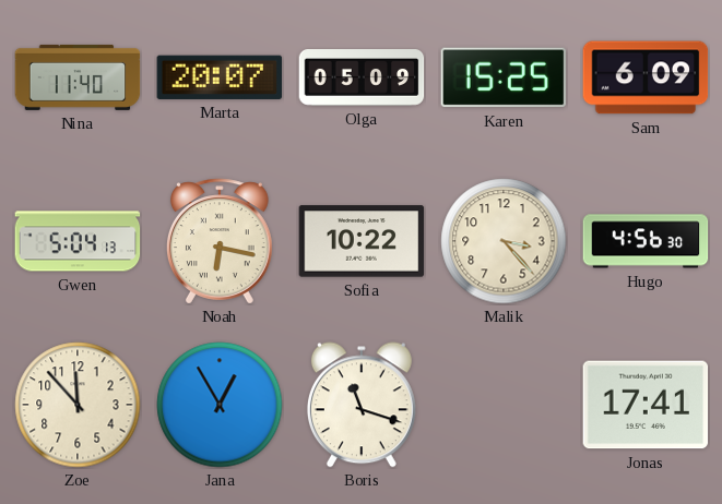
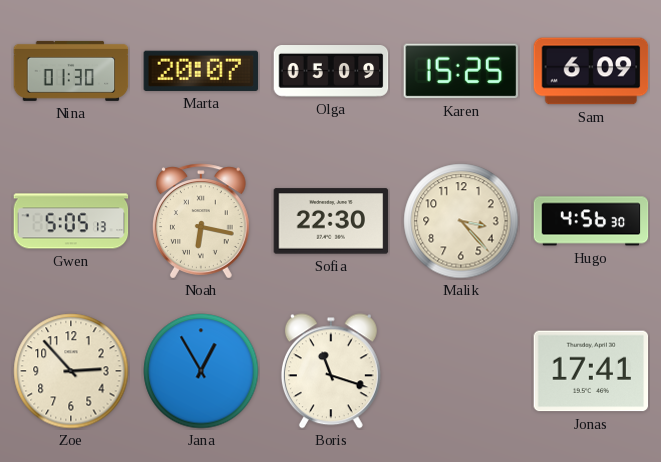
Nina: 11:40 -> 01:30
Gwen: 5:04 -> 5:05
Sofia: 10:22 -> 22:30
Zoe: 11:53 -> 2:53
